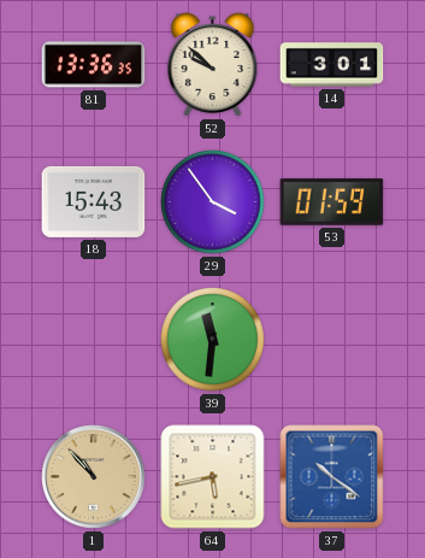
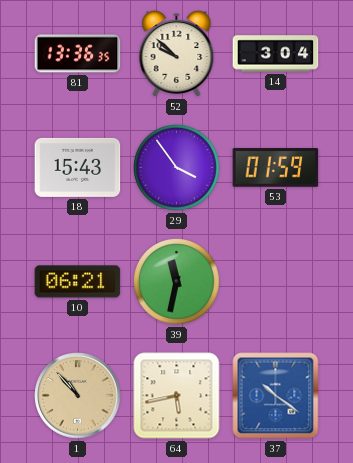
14: 3:01 -> 3:04
10: none -> 06:21
39: 11:31 -> 11:32
